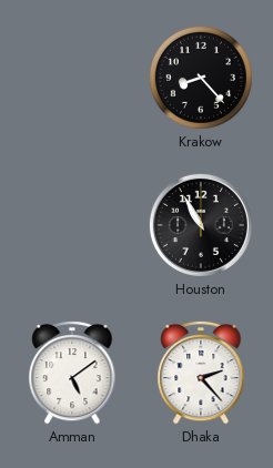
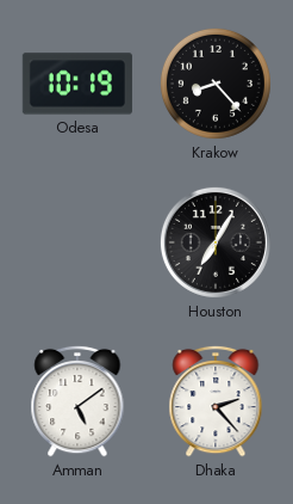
Odesa: none -> 10:19
Houston: 10:55 -> 7:05
